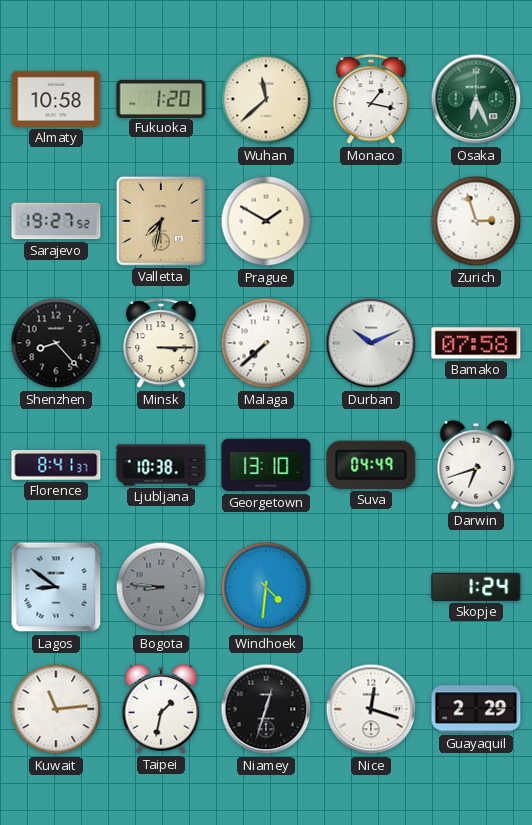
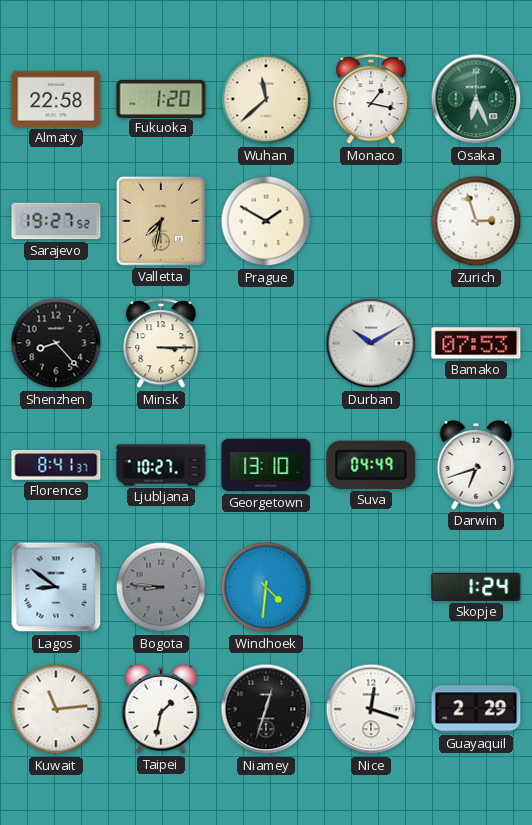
Almaty: 10:58 -> 22:58
Malaga: 7:38 -> none
Durban: 10:11 -> 10:10
Bamako: 07:58 -> 07:53
Ljubljana: 10:38 -> 10:27
